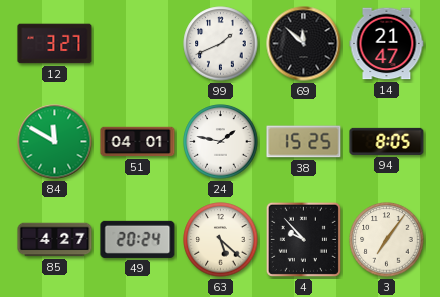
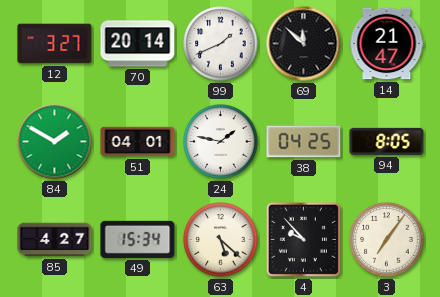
70: none -> 20:14
84: 11:50 -> 1:50
38: 15:25 -> 04:25
49: 20:24 -> 15:34
